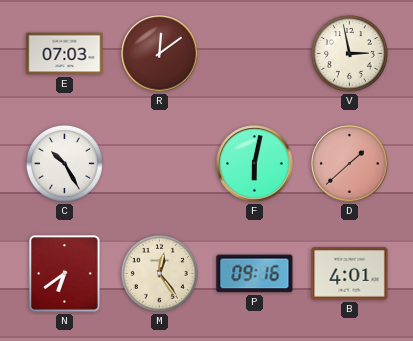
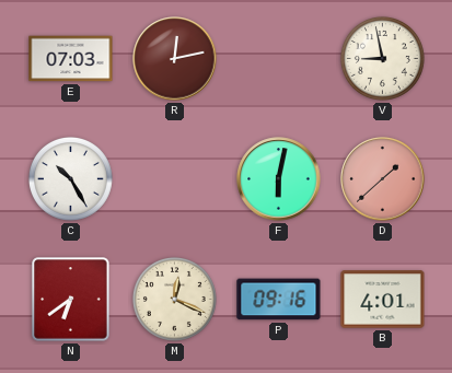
R: 12:09 -> 12:13
V: 2:58 -> 8:58
M: 12:24 -> 12:19
